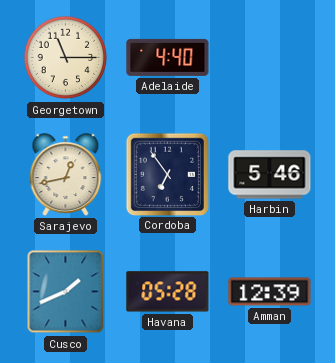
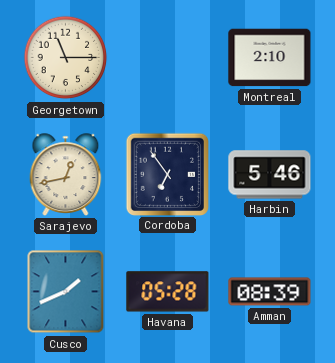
Adelaide: 4:40 -> none
Montreal: none -> 2:10
Amman: 12:39 -> 08:39
